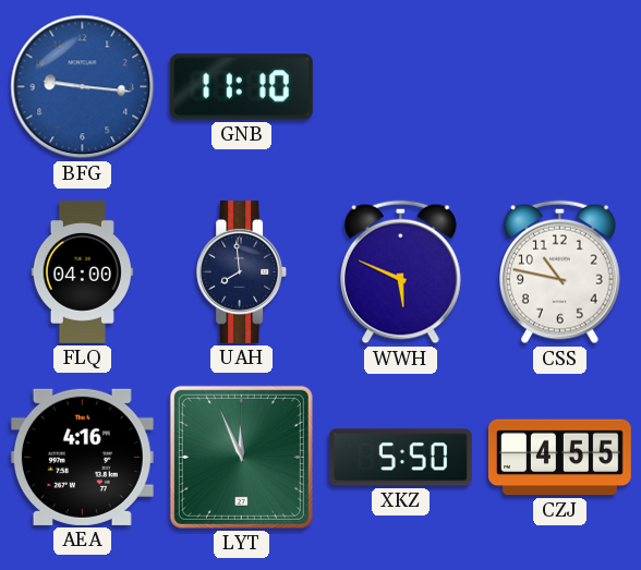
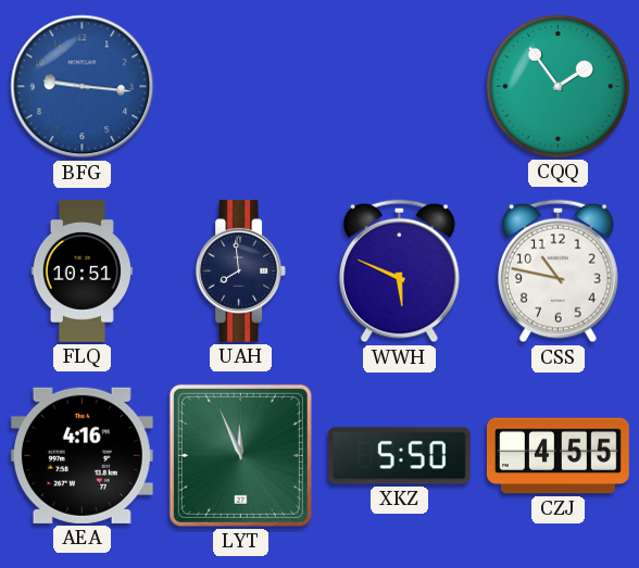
GNB: 11:10 -> none
CQQ: none -> 1:54
FLQ: 04:00 -> 10:51
